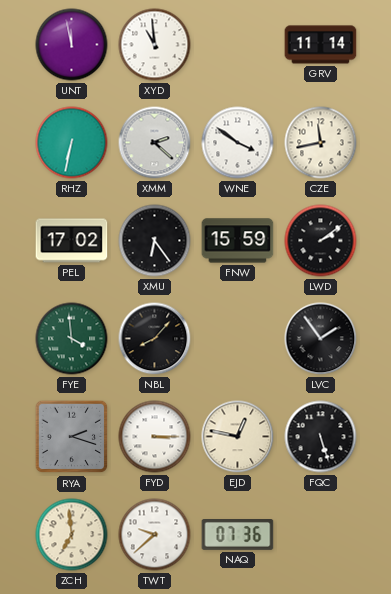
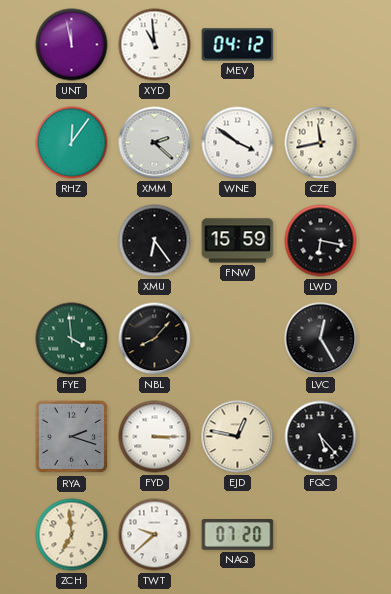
MEV: none -> 04:12
GRV: 11:14 -> none
RHZ: 6:32 -> 12:06
PEL: 17:02 -> none
LWD: 2:09 -> 6:17
LVC: 1:54 -> 12:25
FQC: 5:27 -> 5:23
NAQ: 07:36 -> 07:20
